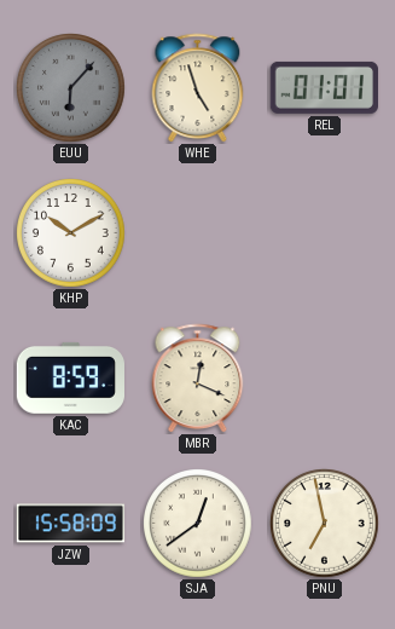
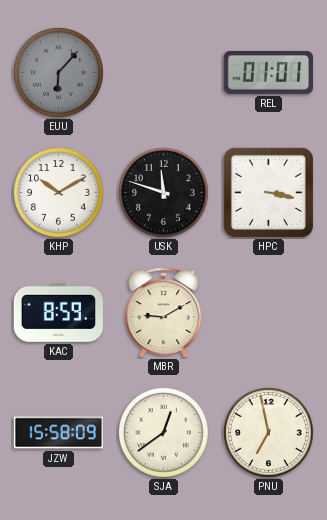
WHE: 4:57 -> none
USK: none -> 11:48
HPC: none -> 3:17
MBR: 12:19 -> 9:10
